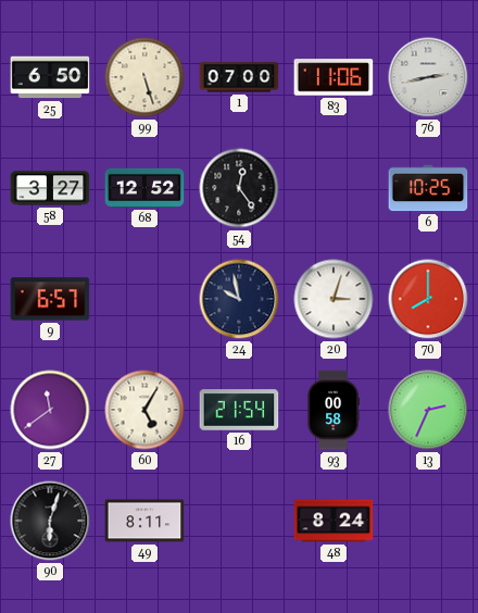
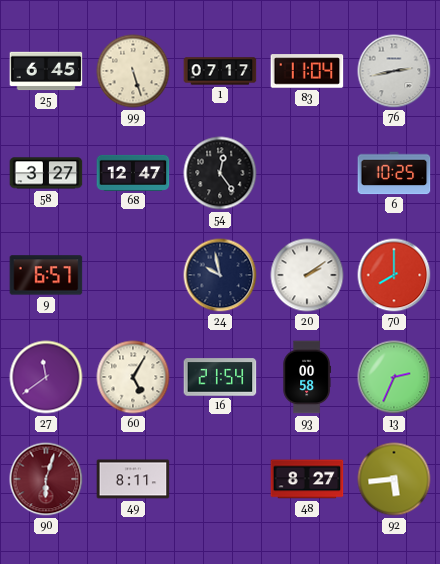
25: 6:50 -> 6:45
1: 07:00 -> 07:17
83: 11:06 -> 11:04
68: 12:52 -> 12:47
20: 3:03 -> 2:09
90 dial: black -> burgundy
48: 8:24 -> 8:27
92: none -> 5:44
